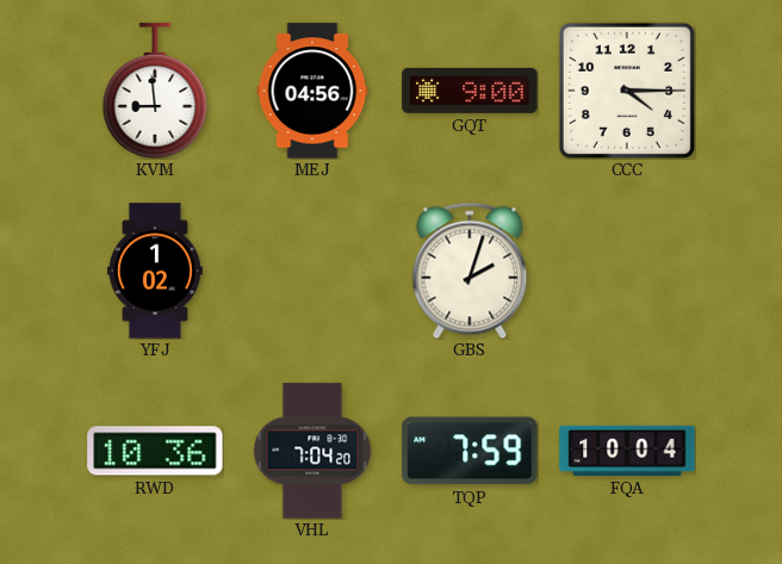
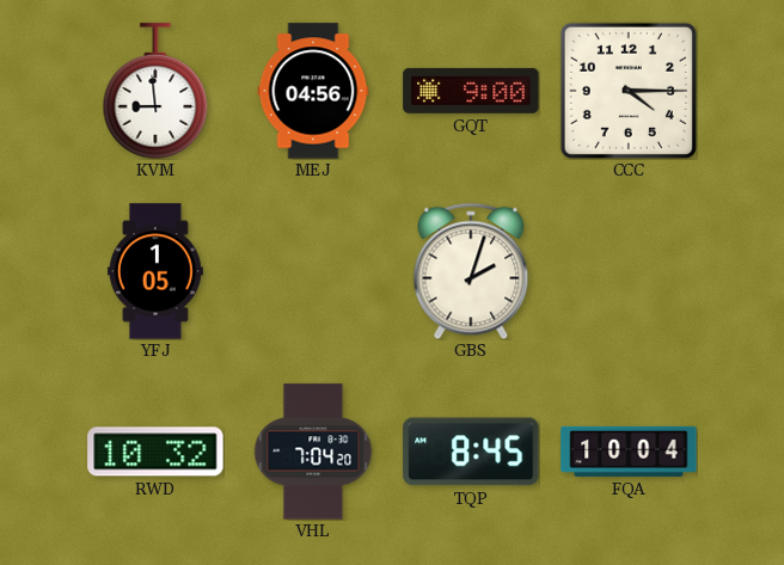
YFJ: 1:02 -> 1:05
RWD: 10:36 -> 10:32
TQP: 7:59 -> 8:45
